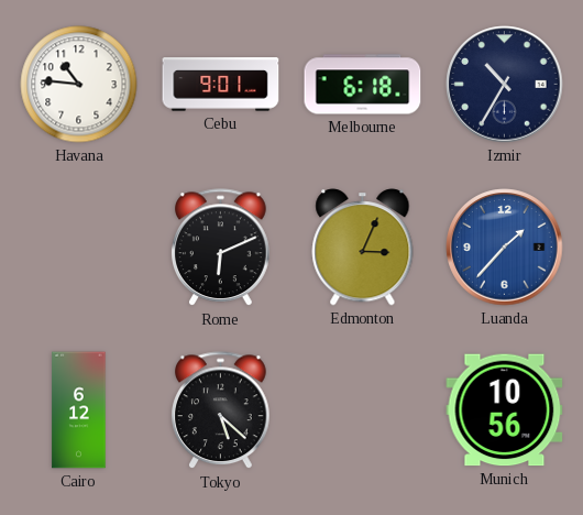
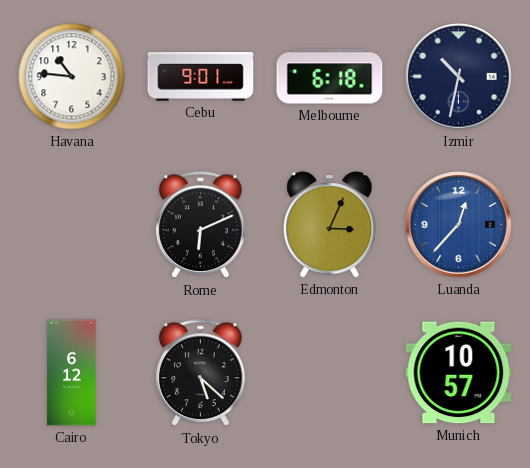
Izmir: 10:35 -> 10:32
Luanda: 1:37 -> 12:37
Munich: 10:56 -> 10:57
